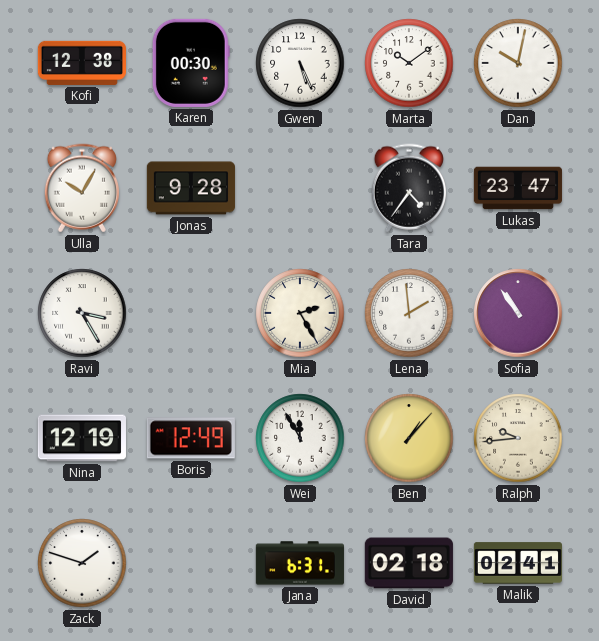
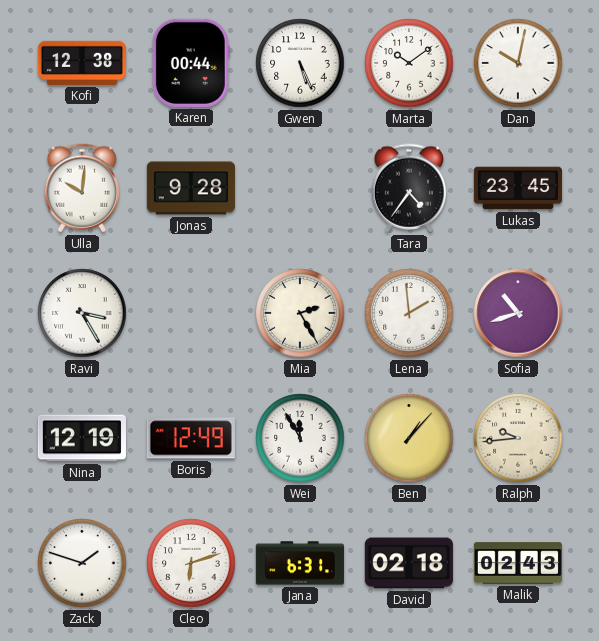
Karen: 00:30 -> 00:44
Ulla: 10:05 -> 10:01
Lukas: 23:47 -> 23:45
Sofia: 10:54 -> 10:42
Cleo: none -> 6:12
Malik: 02:41 -> 02:43
